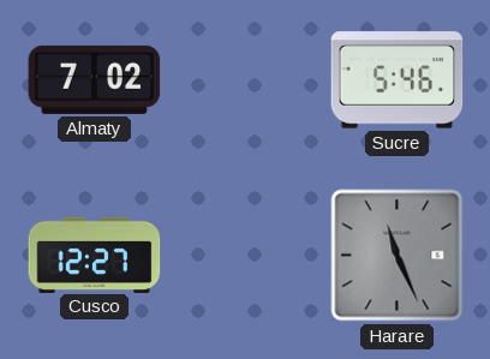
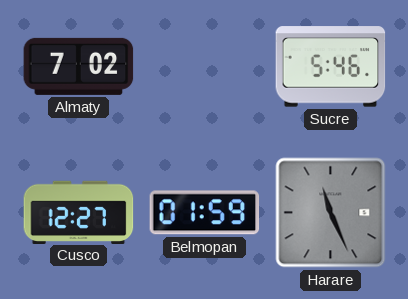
Belmopan: none -> 01:59
